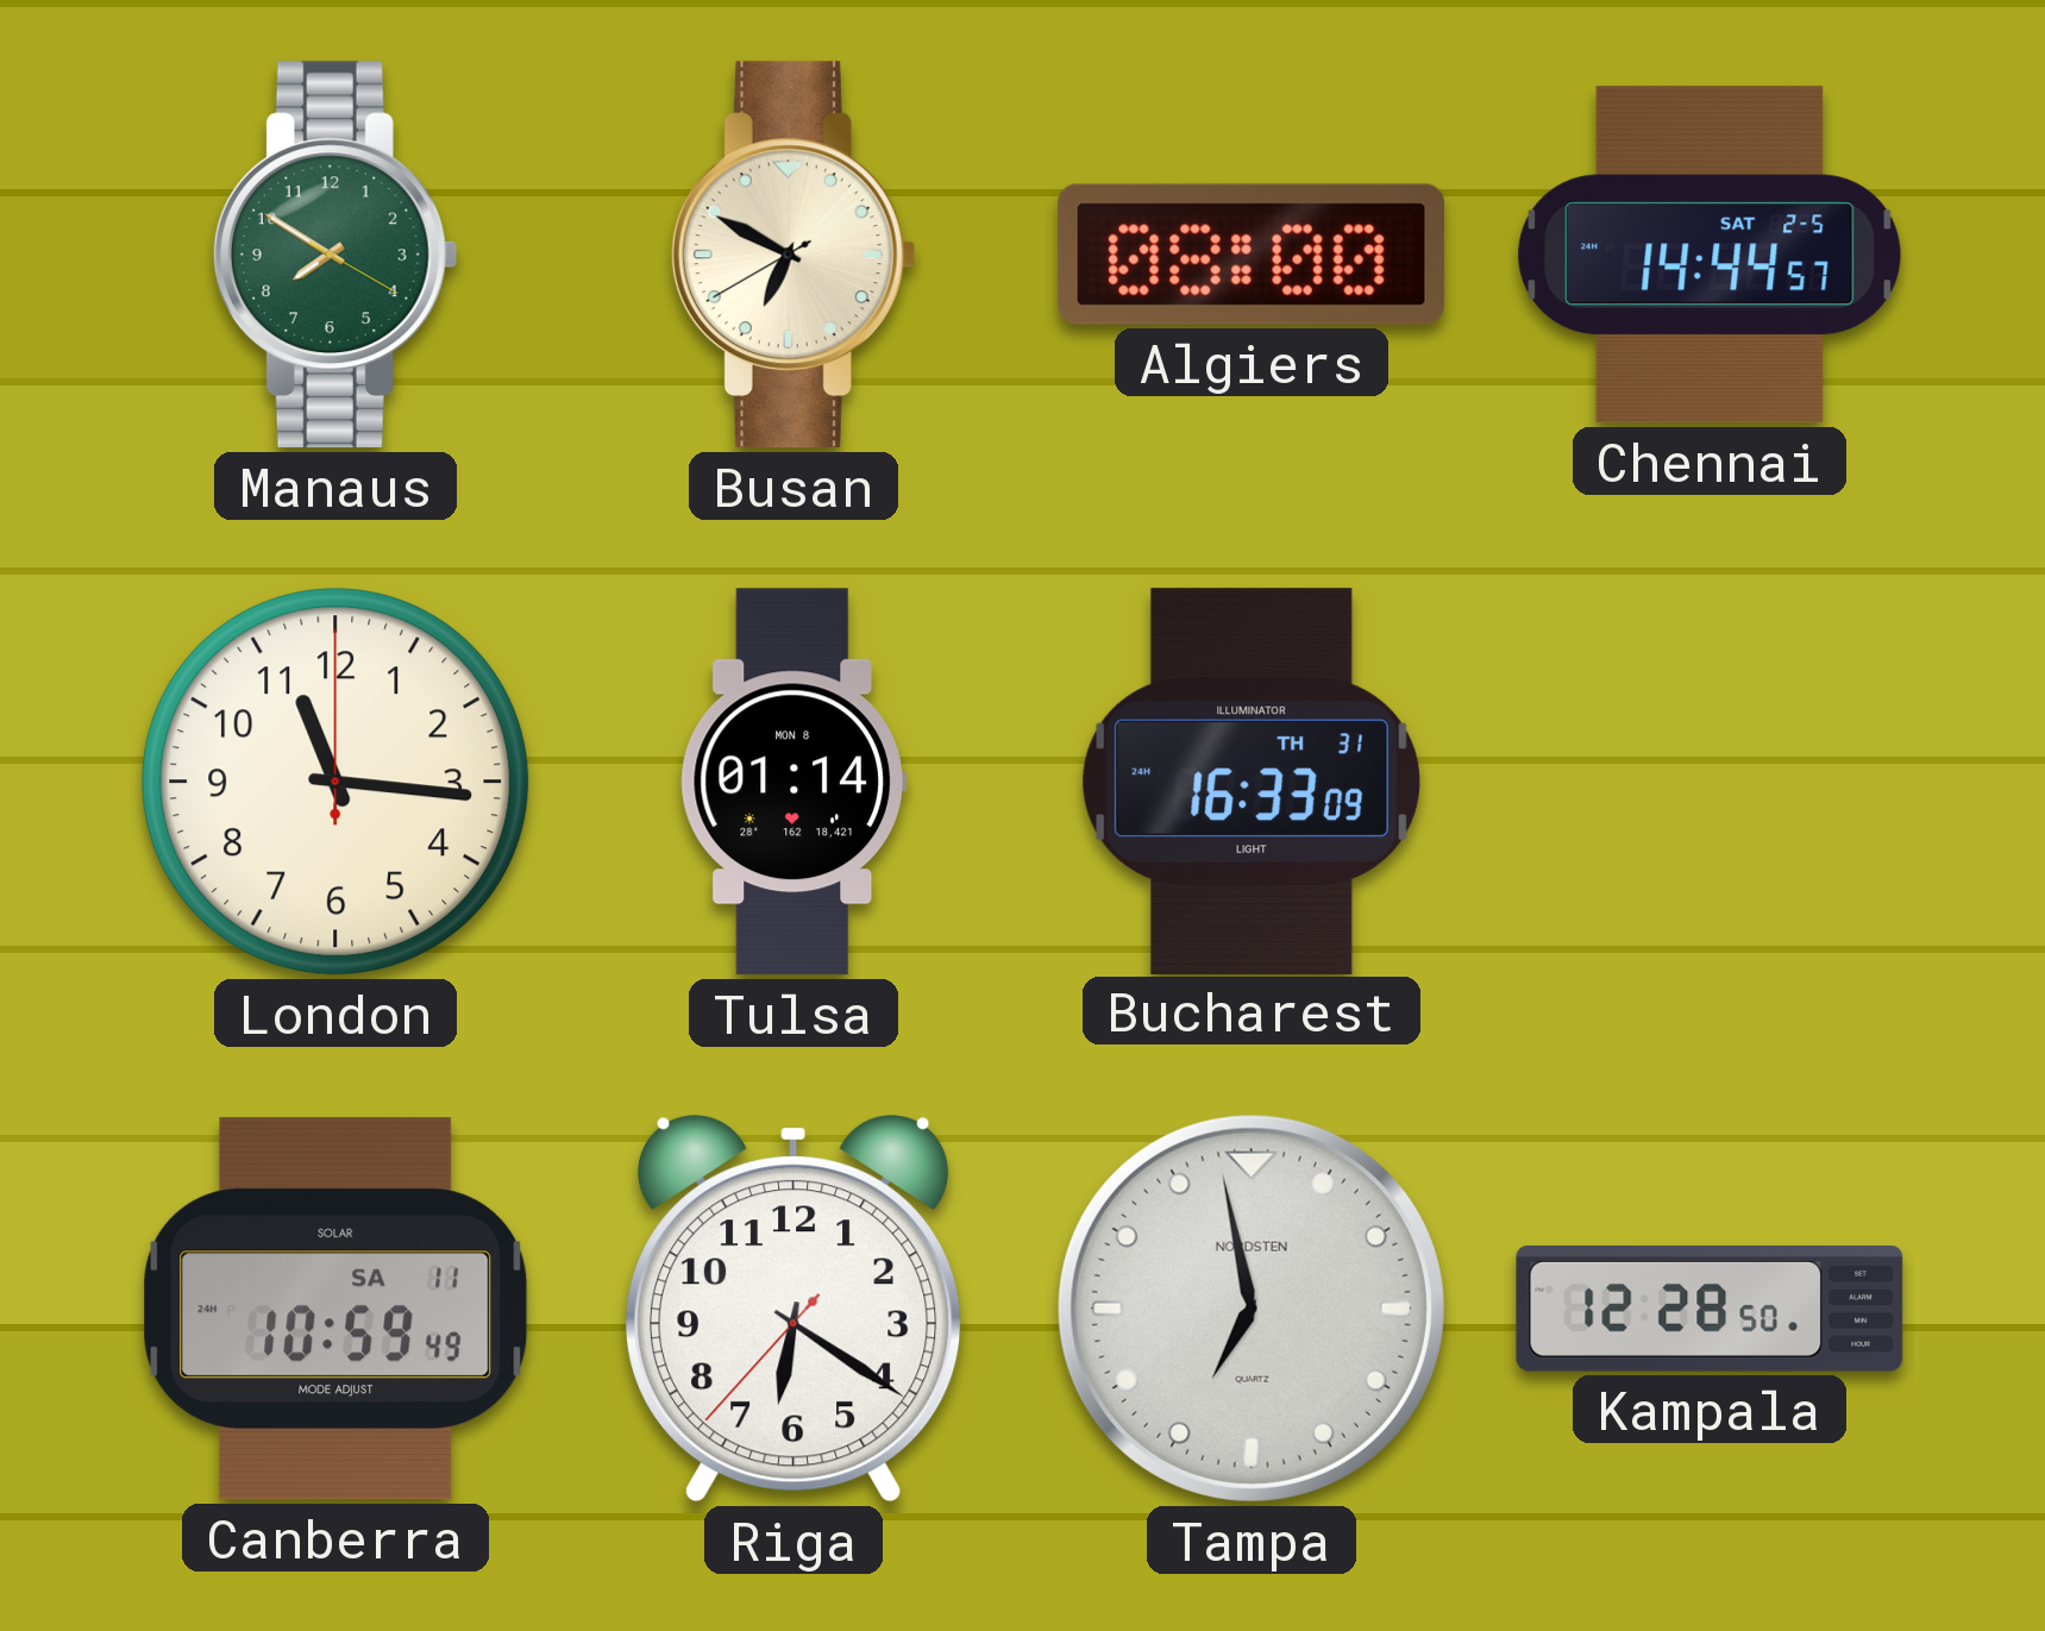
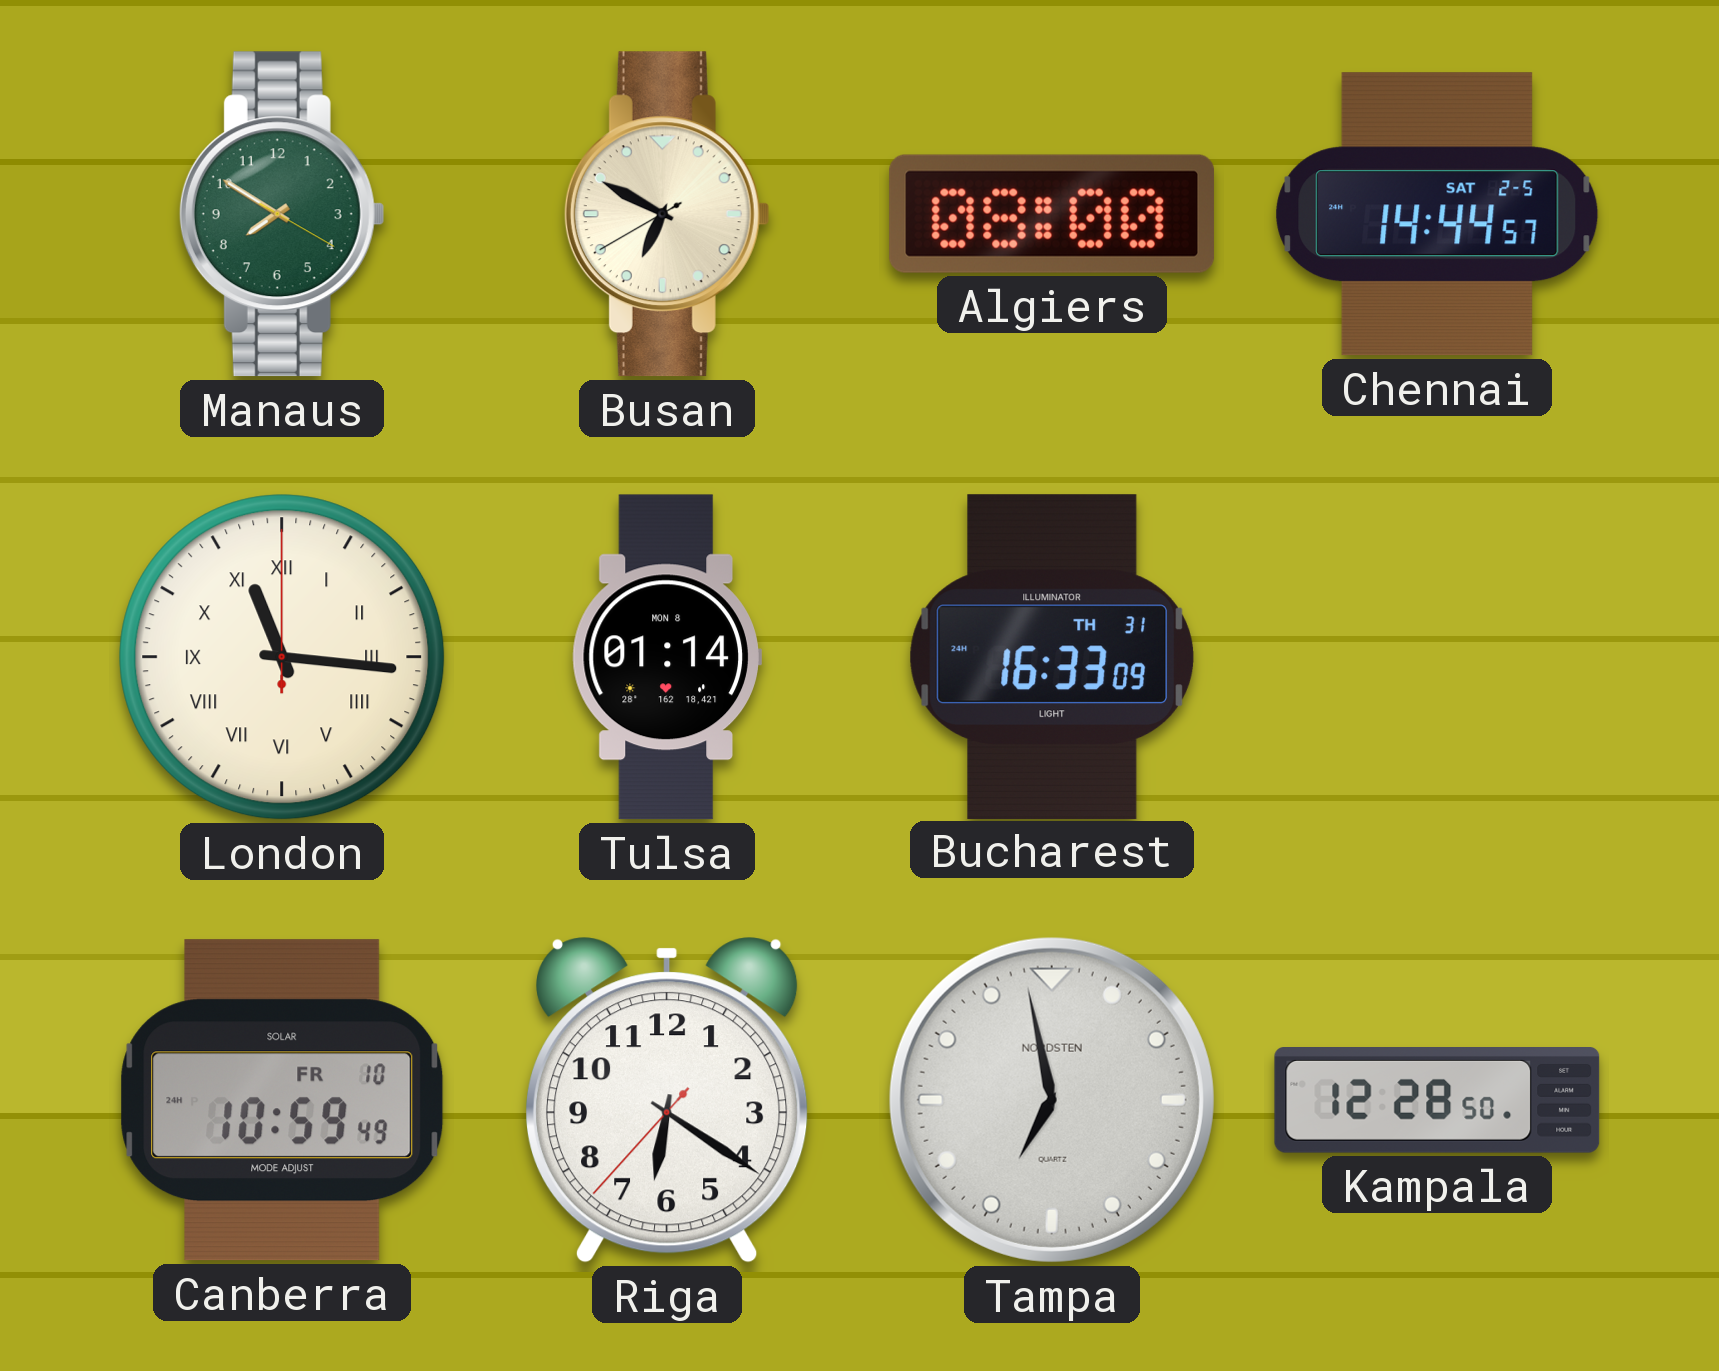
London numerals: Arabic -> Roman
Canberra date: SA 11 -> FR 10
